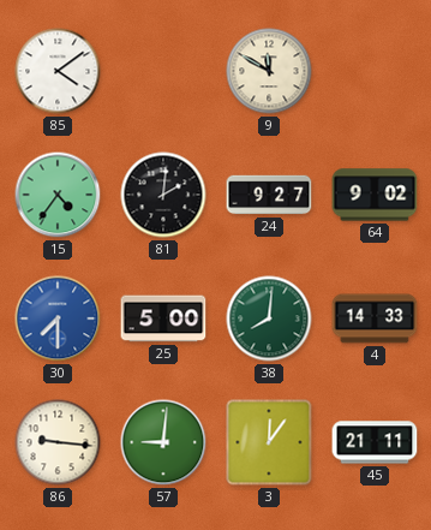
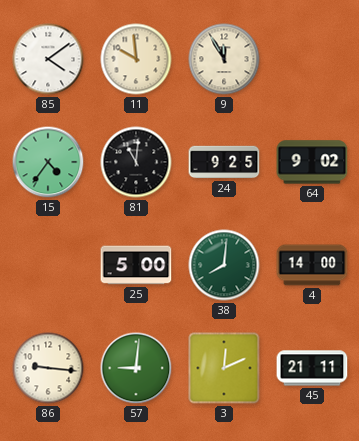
11: none -> 9:59
9: 11:50 -> 11:55
81: 2:01 -> 11:01
24: 9:27 -> 9:25
30: 7:30 -> none
4: 14:33 -> 14:00
3: 12:06 -> 12:11
